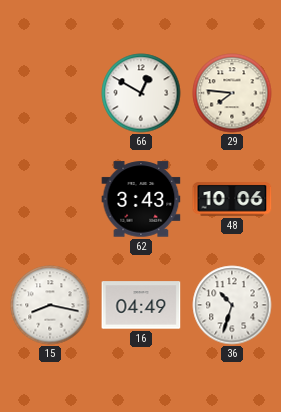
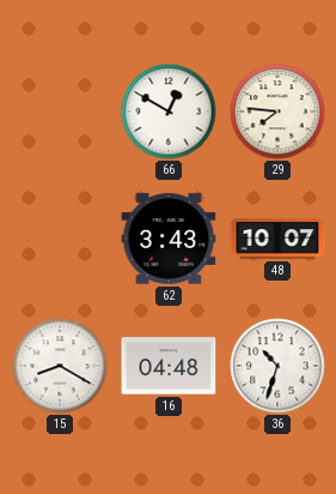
48: 10:06 -> 10:07
15: 8:17 -> 8:20
16: 04:49 -> 04:48
